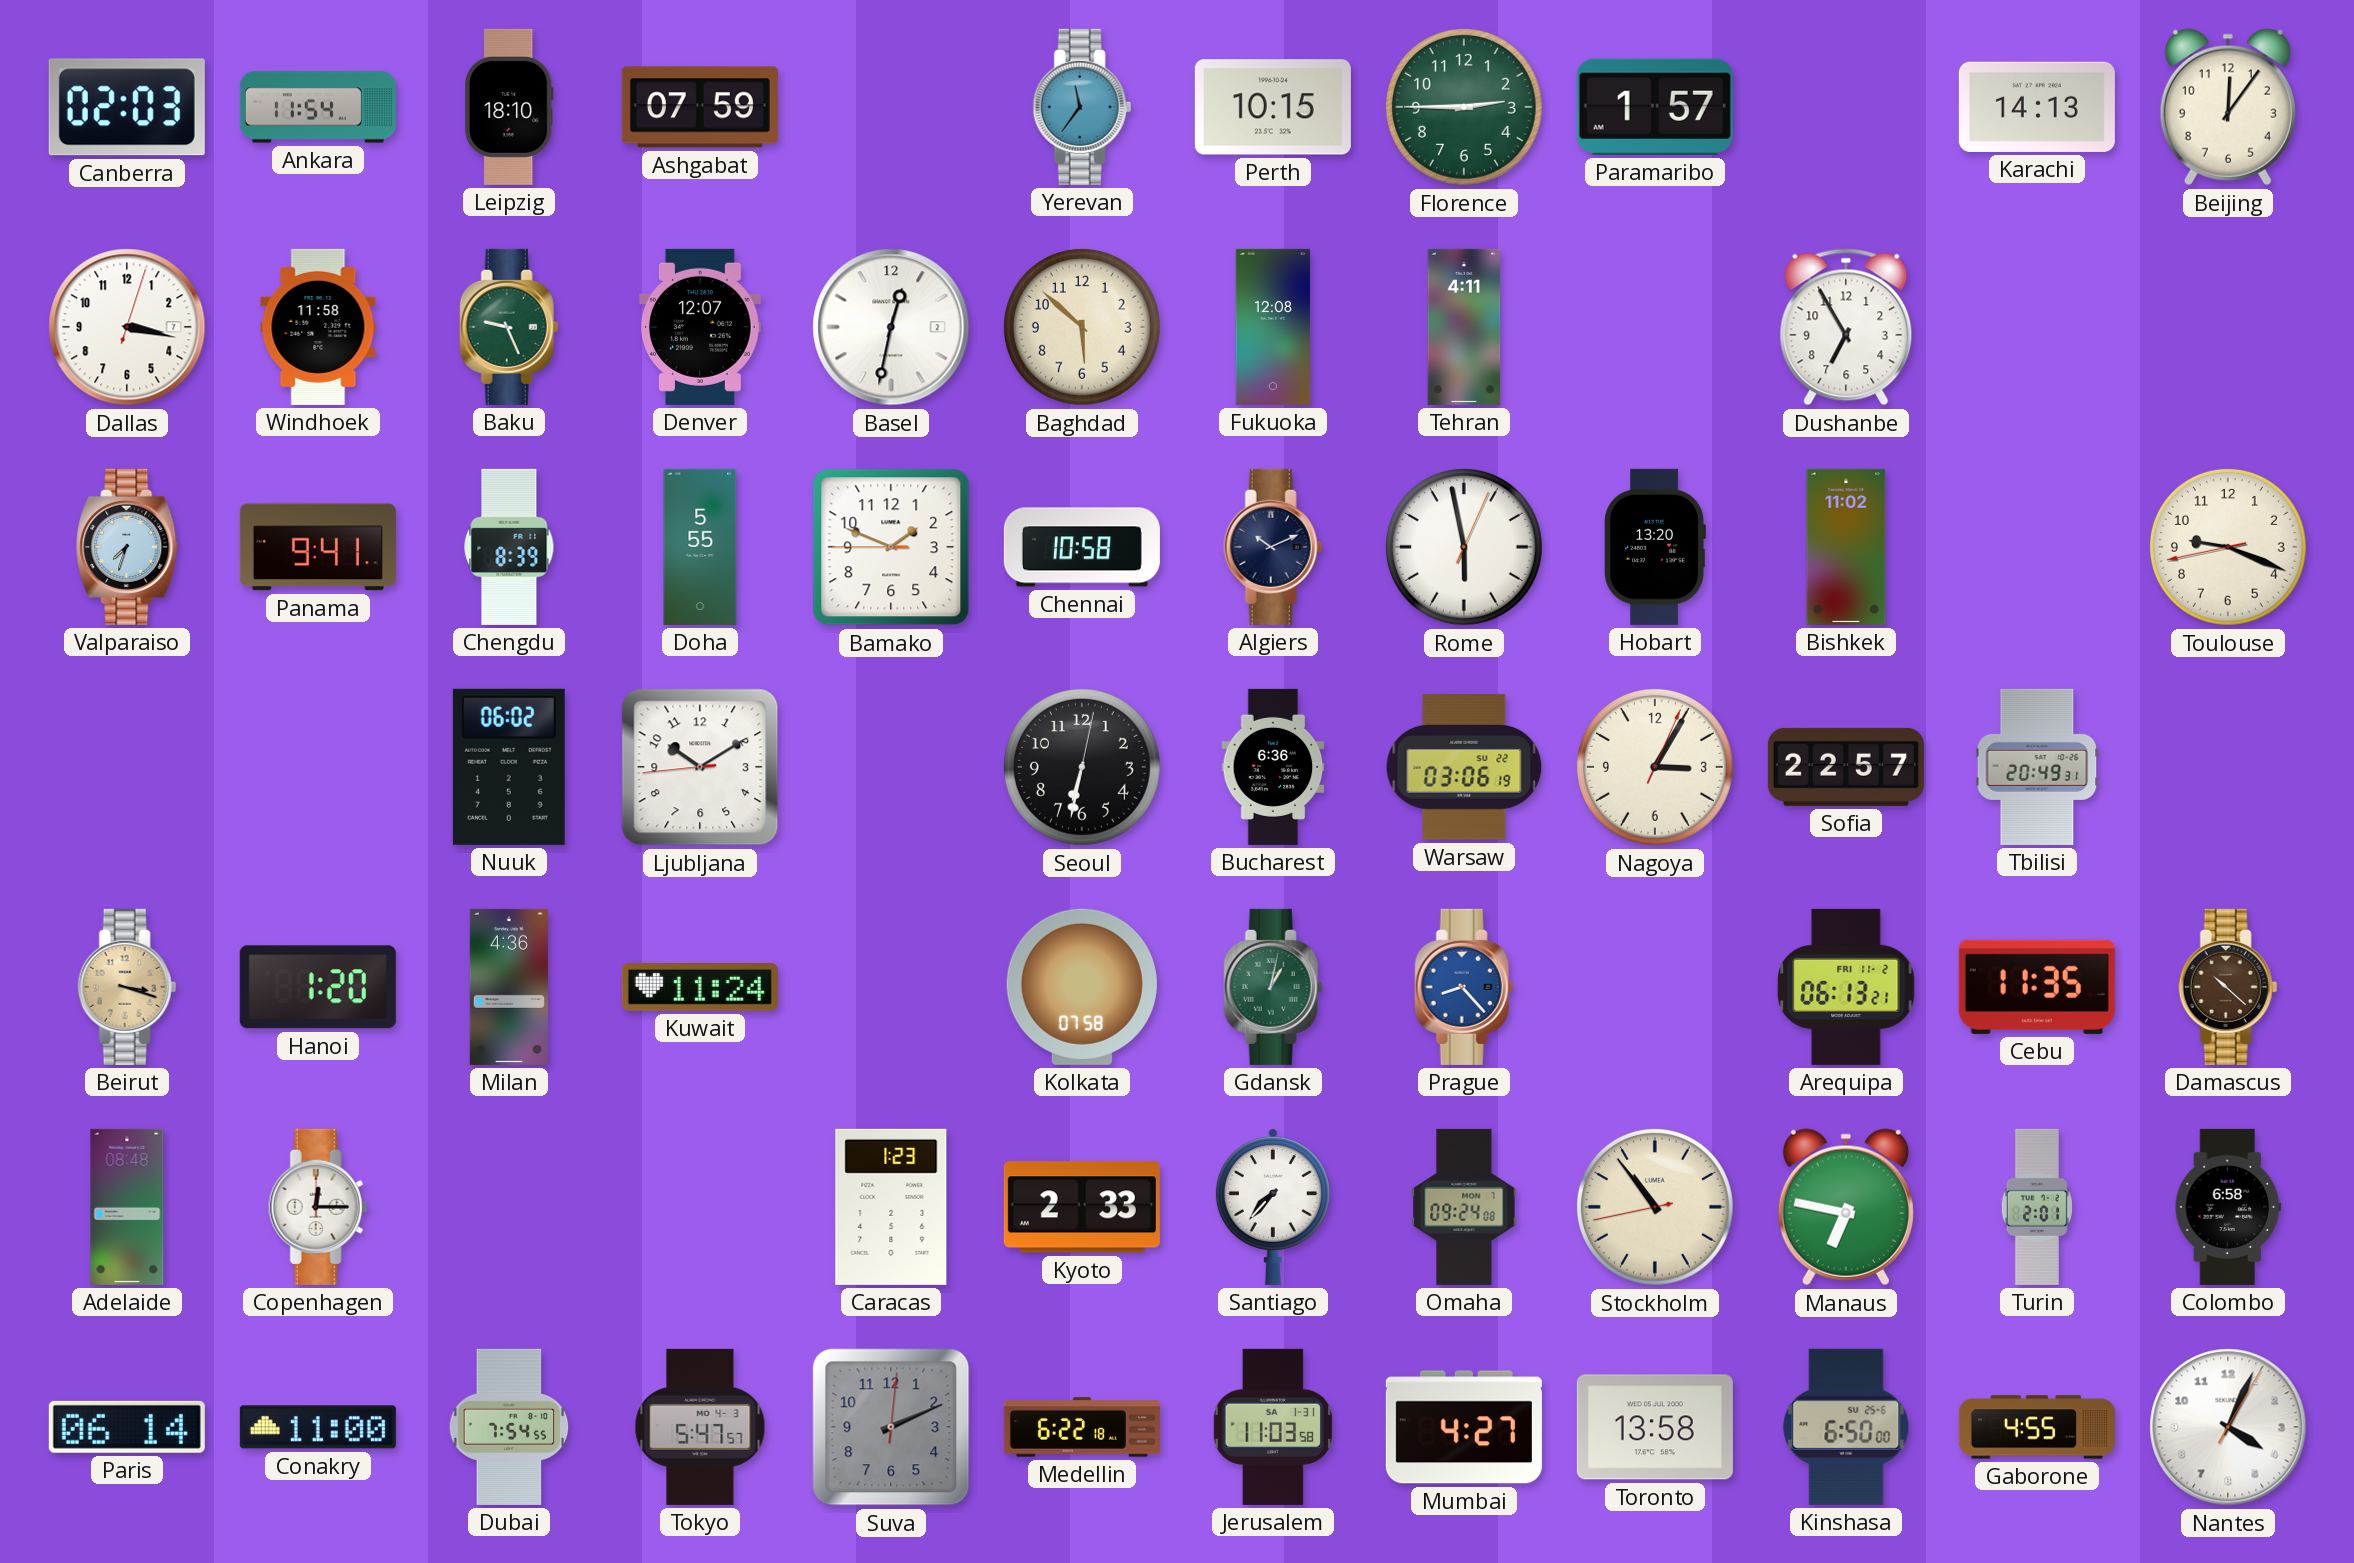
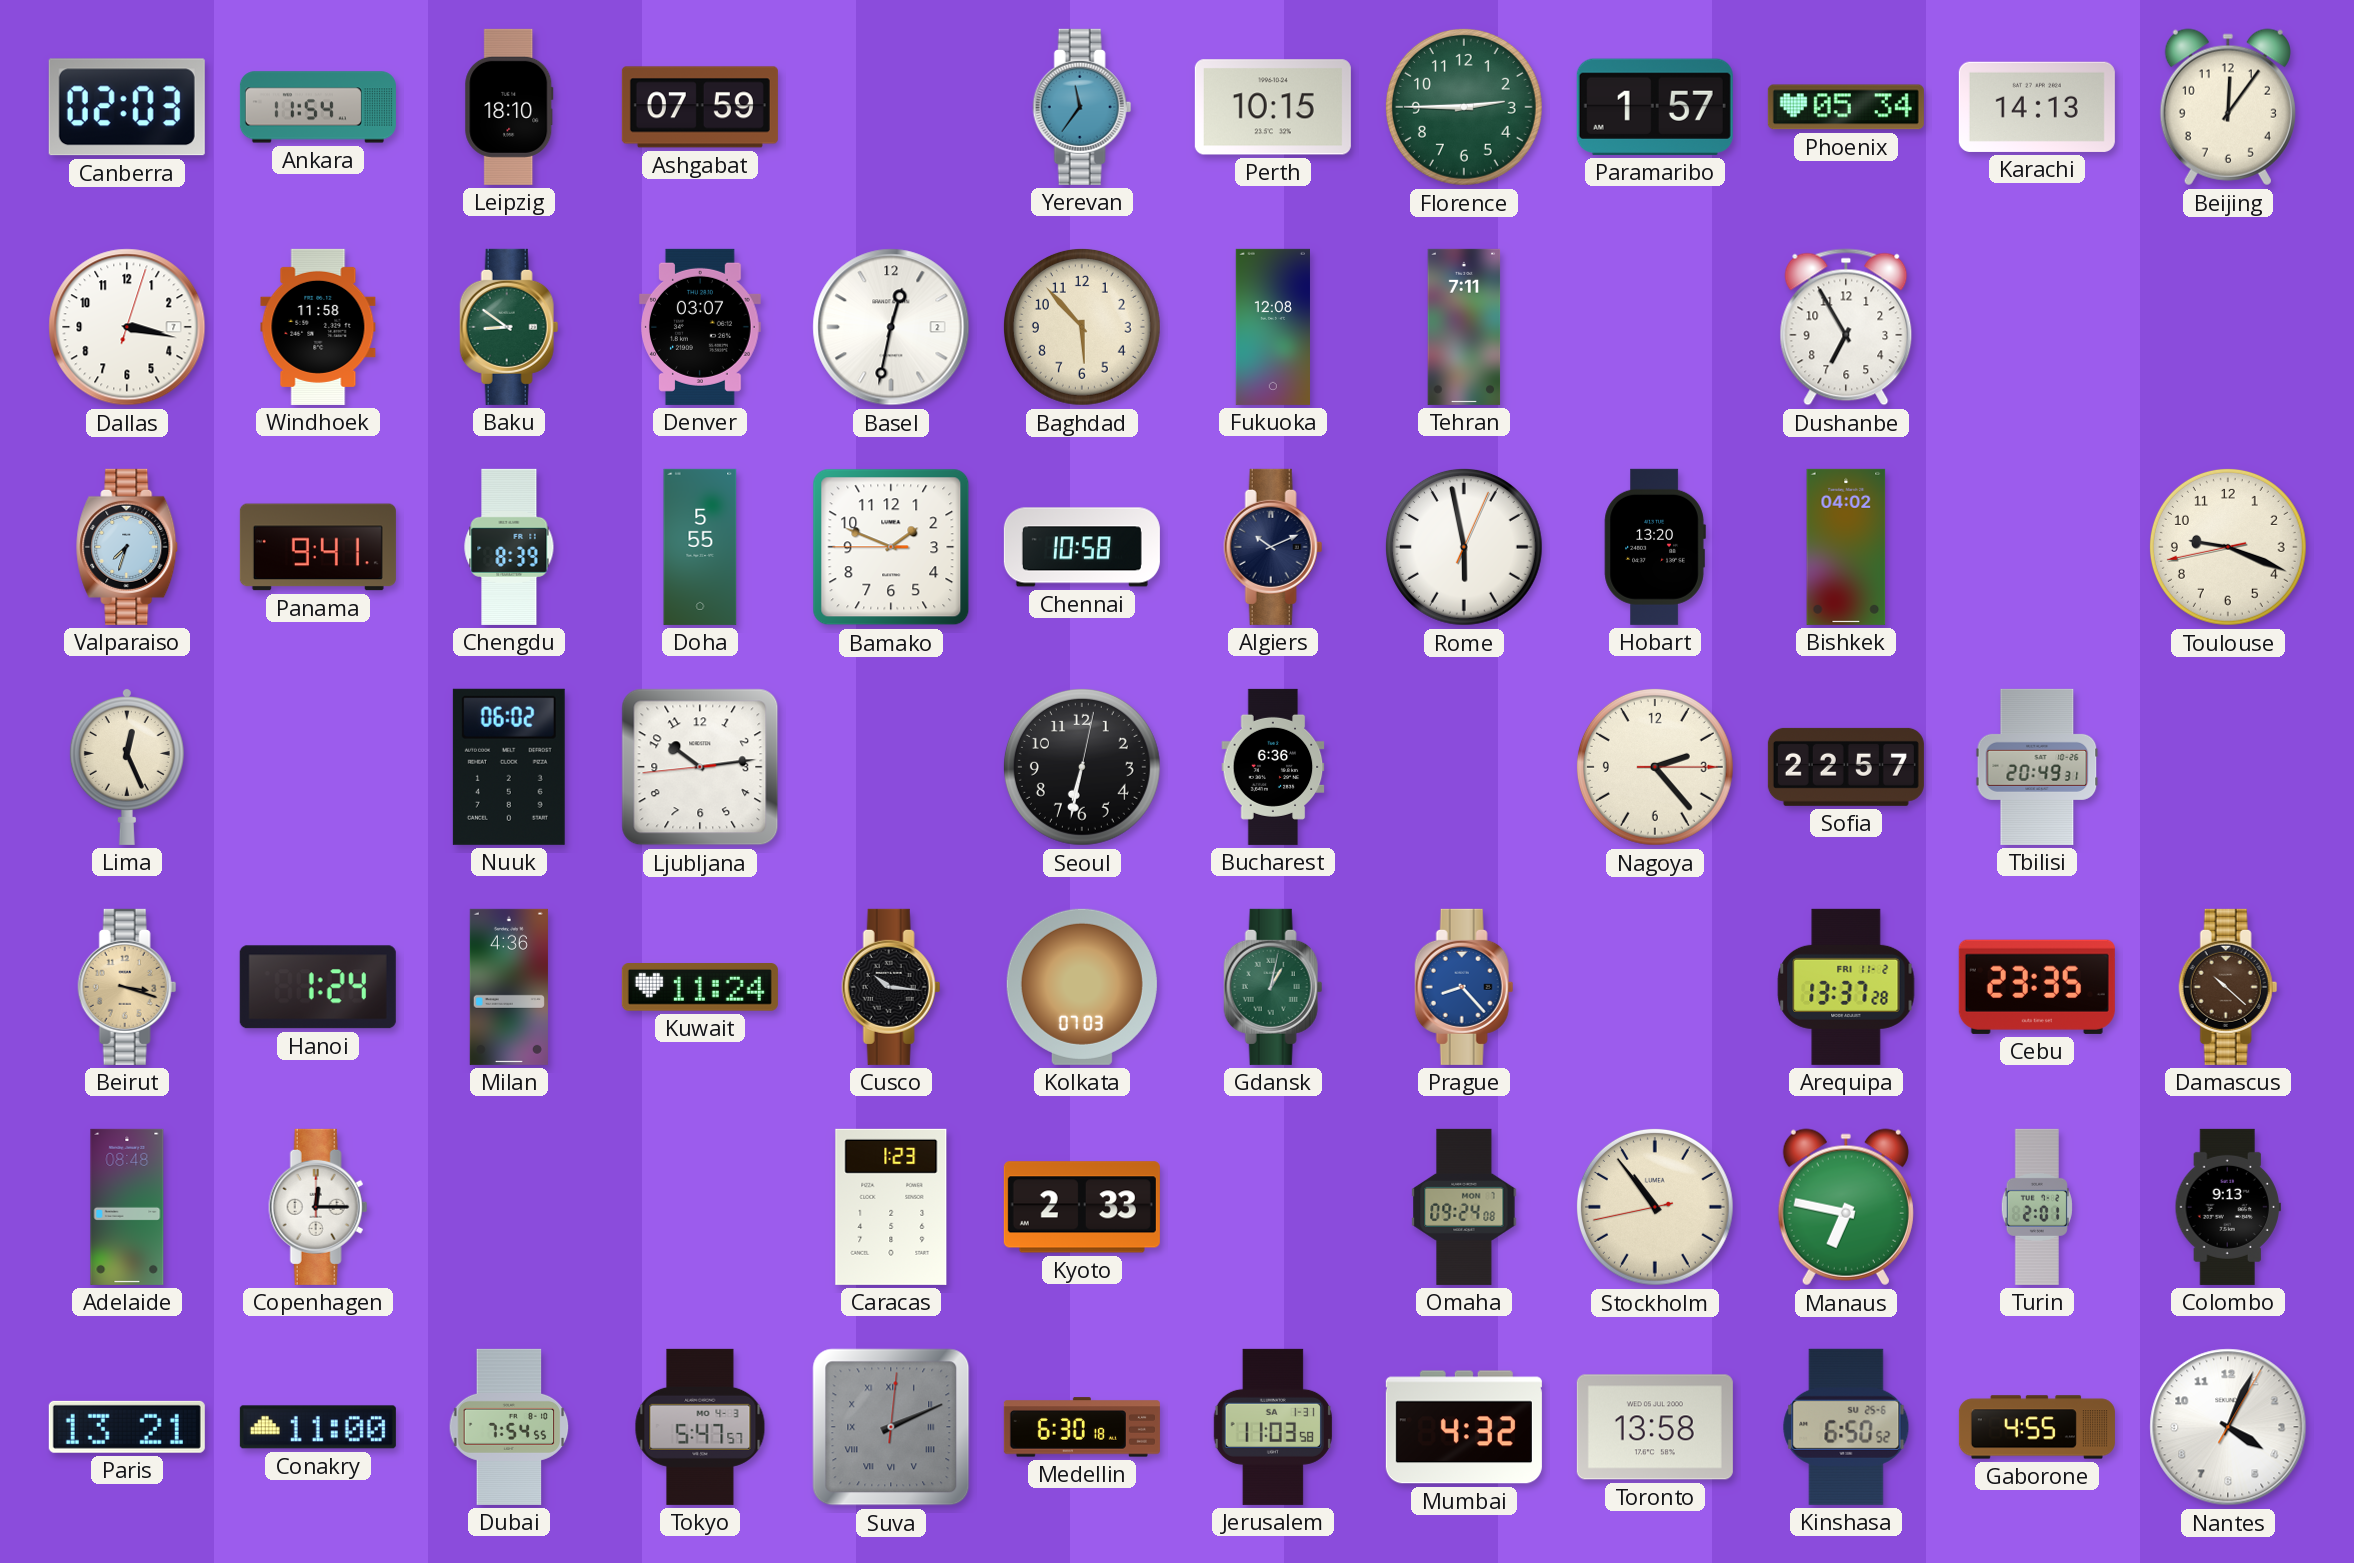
Phoenix: none -> 05:34
Baku: 9:26 -> 8:51
Denver: 12:07 -> 03:07
Baghdad: 5:52 -> 5:53
Tehran: 4:11 -> 7:11
Bishkek: 11:02 -> 04:02
Lima: none -> 12:26
Ljubljana: 10:09 -> 10:13
Warsaw: 03:06 -> none
Nagoya: 3:05 -> 2:23
Hanoi: 1:20 -> 1:24
Cusco: none -> 10:16
Kolkata: 07:58 -> 07:03
Arequipa: 06:13 -> 13:37
Cebu: 11:35 -> 23:35
Santiago: 7:37 -> none
Colombo: 6:58 -> 9:13
Paris: 06:14 -> 13:21
Suva numerals: Arabic -> Roman
Medellin: 6:22 -> 6:30
Mumbai: 4:27 -> 4:32
Kinshasa: 6:50:00 -> 6:50:52
